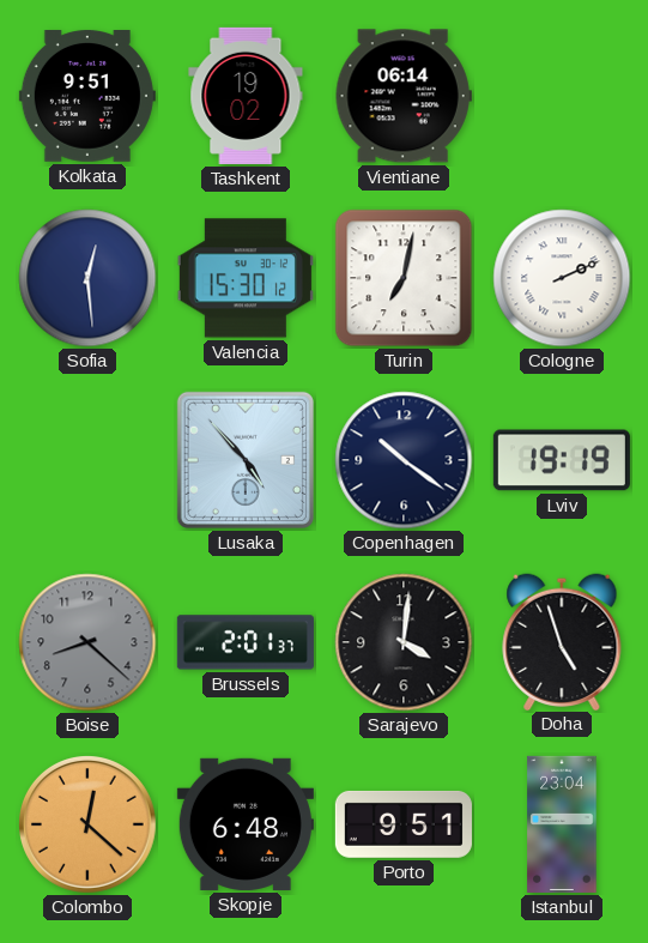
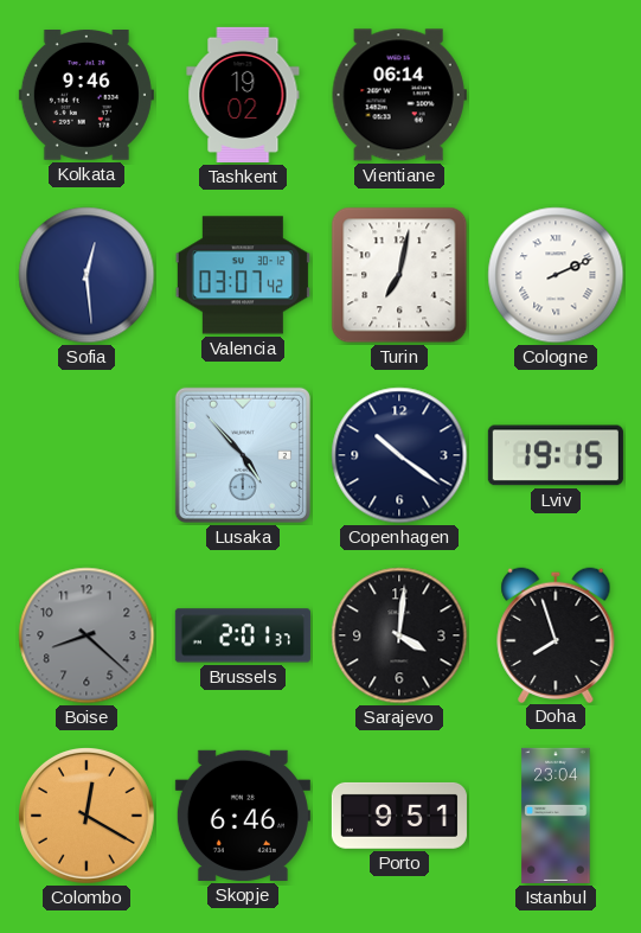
Kolkata: 9:51 -> 9:46
Valencia: 15:30 -> 03:07
Lviv: 19:19 -> 19:15
Doha: 4:57 -> 7:57
Colombo: 12:22 -> 12:20
Skopje: 6:48 -> 6:46
